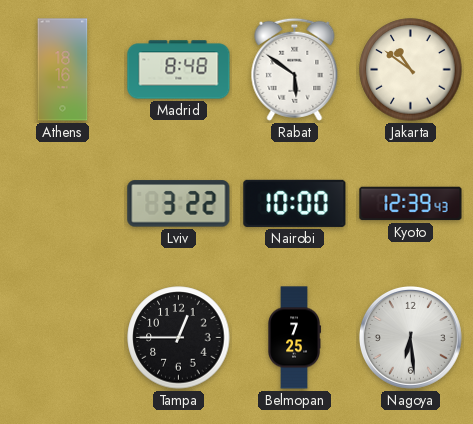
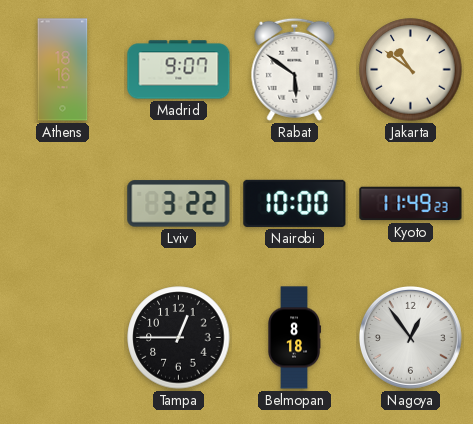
Madrid: 8:48 -> 9:07
Kyoto: 12:39 -> 11:49
Belmopan: 7:25 -> 8:18
Nagoya: 6:29 -> 12:54
